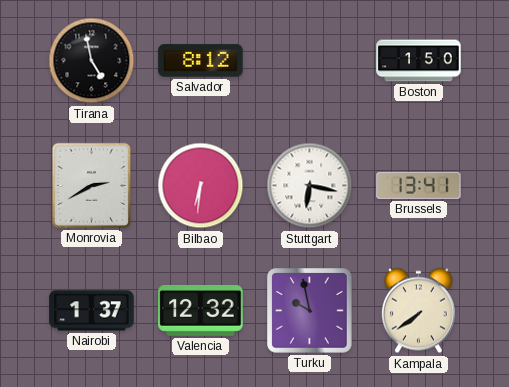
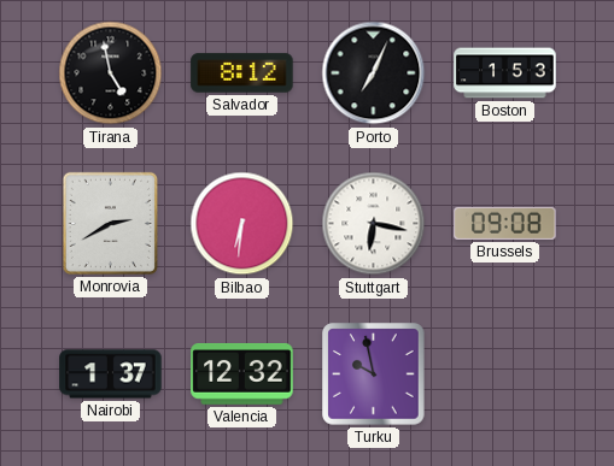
Porto: none -> 7:04
Boston: 1:50 -> 1:53
Brussels: 13:41 -> 09:08
Kampala: 7:39 -> none
